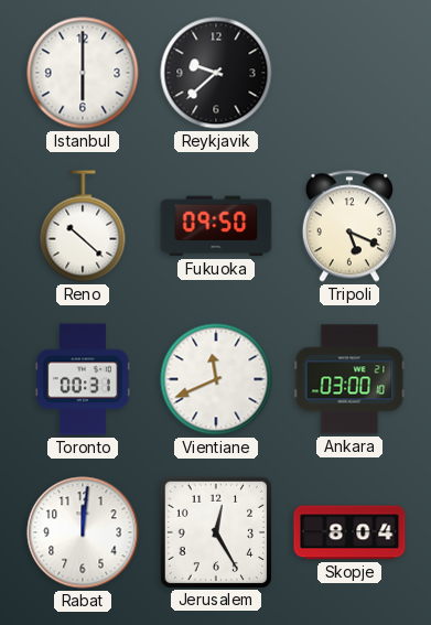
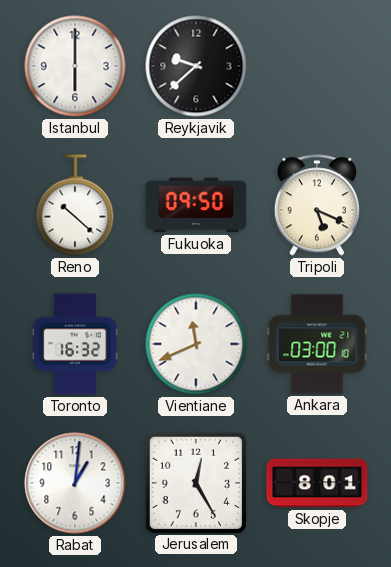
Toronto: 00:31 -> 16:32
Rabat: 12:01 -> 1:01
Skopje: 8:04 -> 8:01
